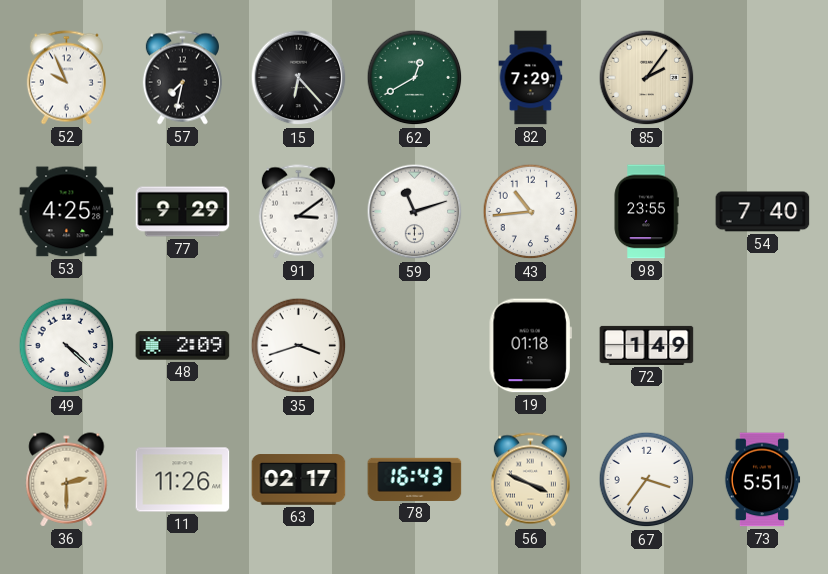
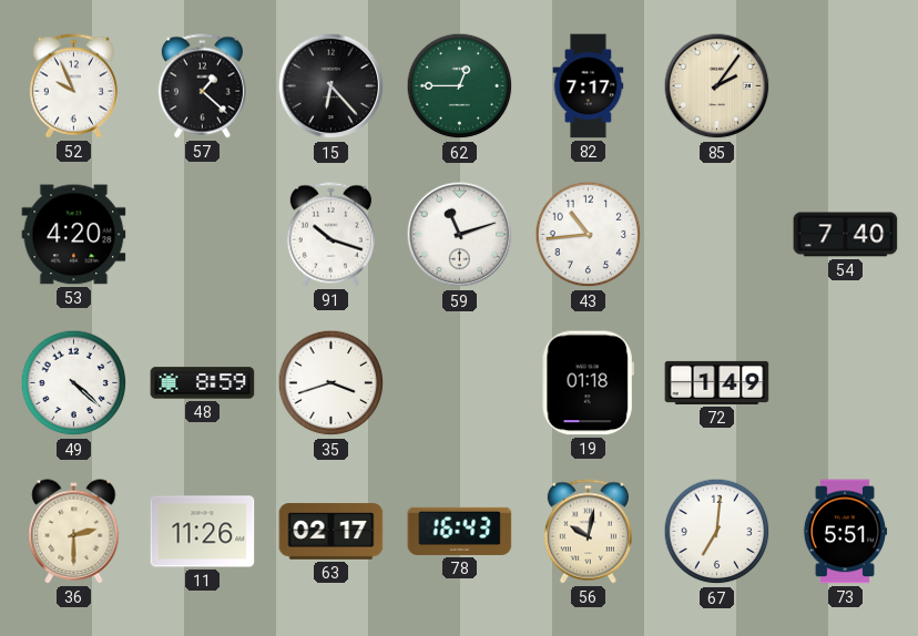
57: 7:32 -> 1:22
62: 12:40 -> 12:45
82: 7:29 -> 7:17
53: 4:25 -> 4:20
77: 9:29 -> none
91: 3:09 -> 10:18
98: 23:55 -> none
48: 2:09 -> 8:59
56: 3:49 -> 10:02
67: 3:36 -> 7:01
